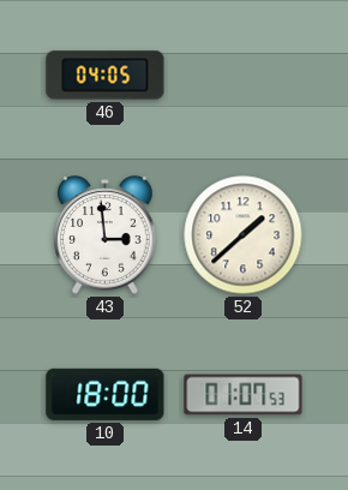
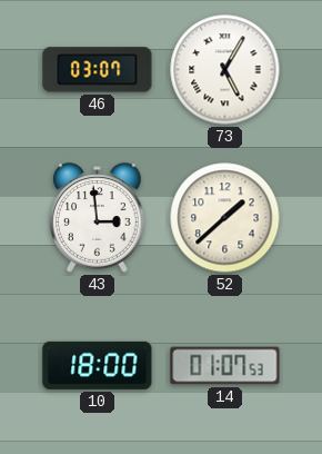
46: 04:05 -> 03:07
73: none -> 5:05
